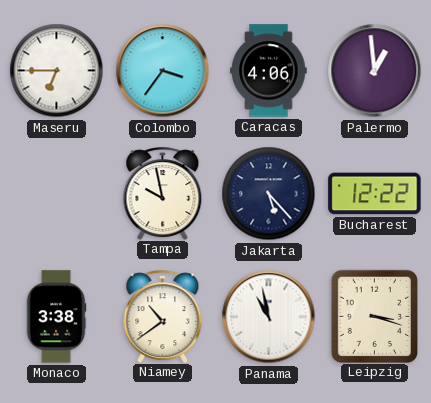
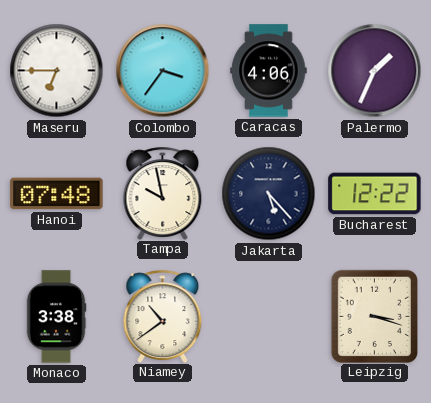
Palermo: 12:59 -> 1:34
Hanoi: none -> 07:48
Panama: 10:58 -> none
